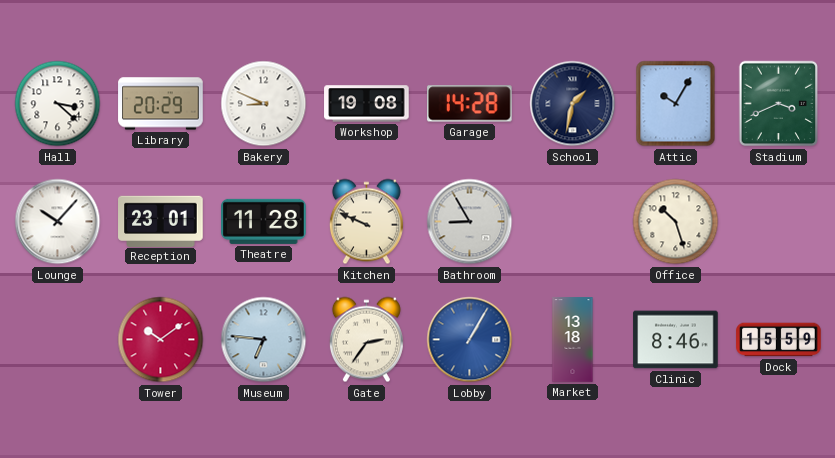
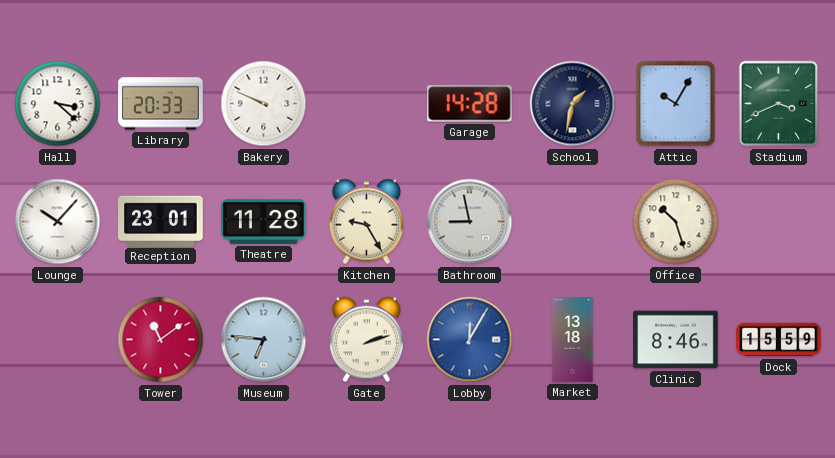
Library: 20:29 -> 20:33
Bakery: 8:49 -> 9:49
Workshop: 19:08 -> none
Kitchen: 9:49 -> 9:25
Bathroom: 8:55 -> 8:58
Tower: 10:09 -> 11:09
Gate: 2:36 -> 2:12
Lobby: 1:05 -> 12:05
